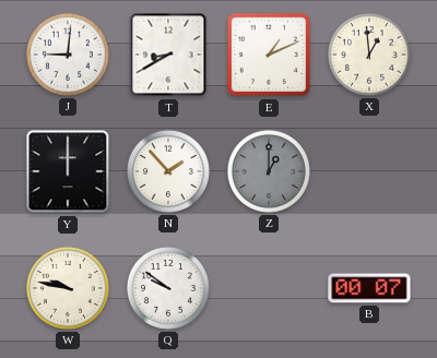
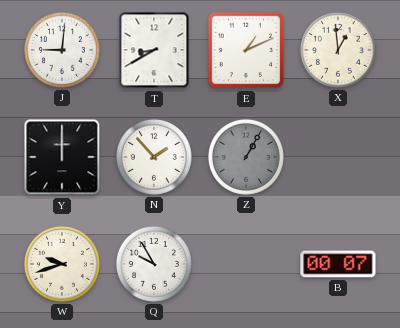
Z: 1:00 -> 1:05
W: 9:47 -> 9:42
Q: 9:51 -> 9:55
